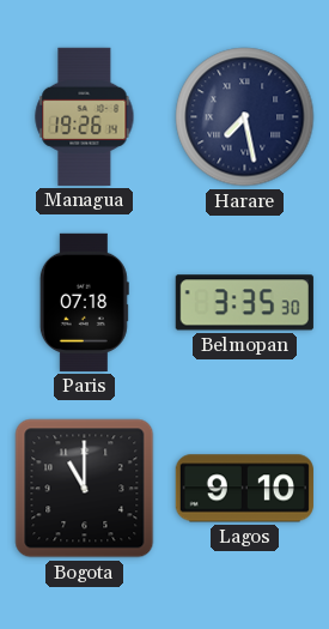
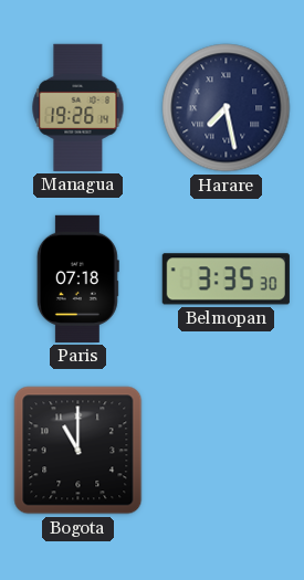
Lagos: 9:10 -> none
